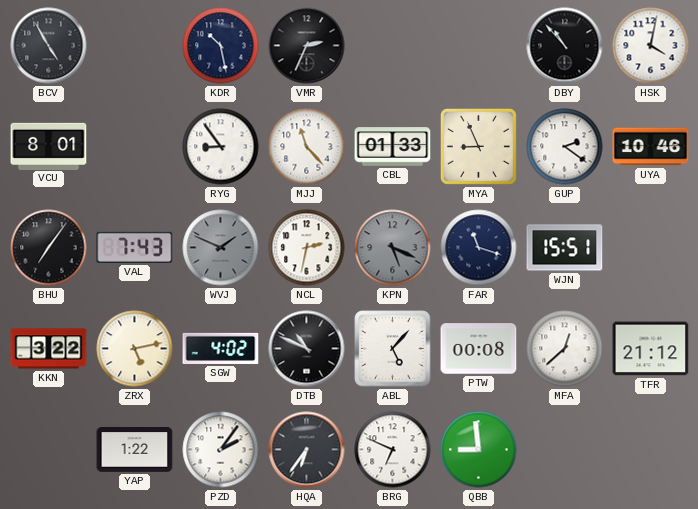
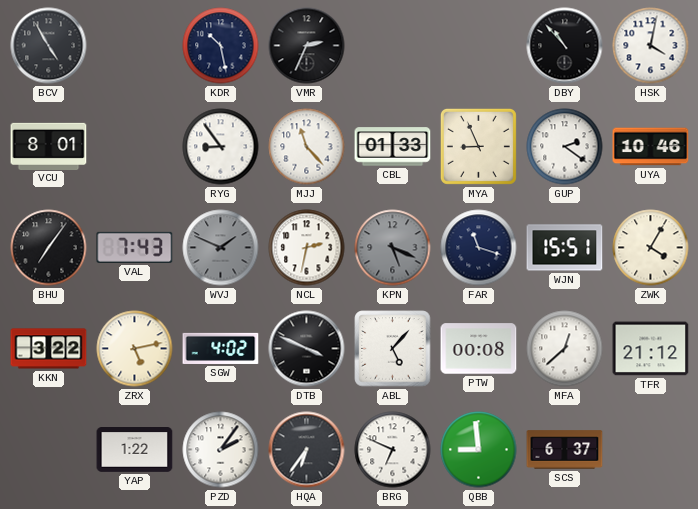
ZWK: none -> 4:05
DTB: 10:49 -> 3:49
SCS: none -> 6:37
